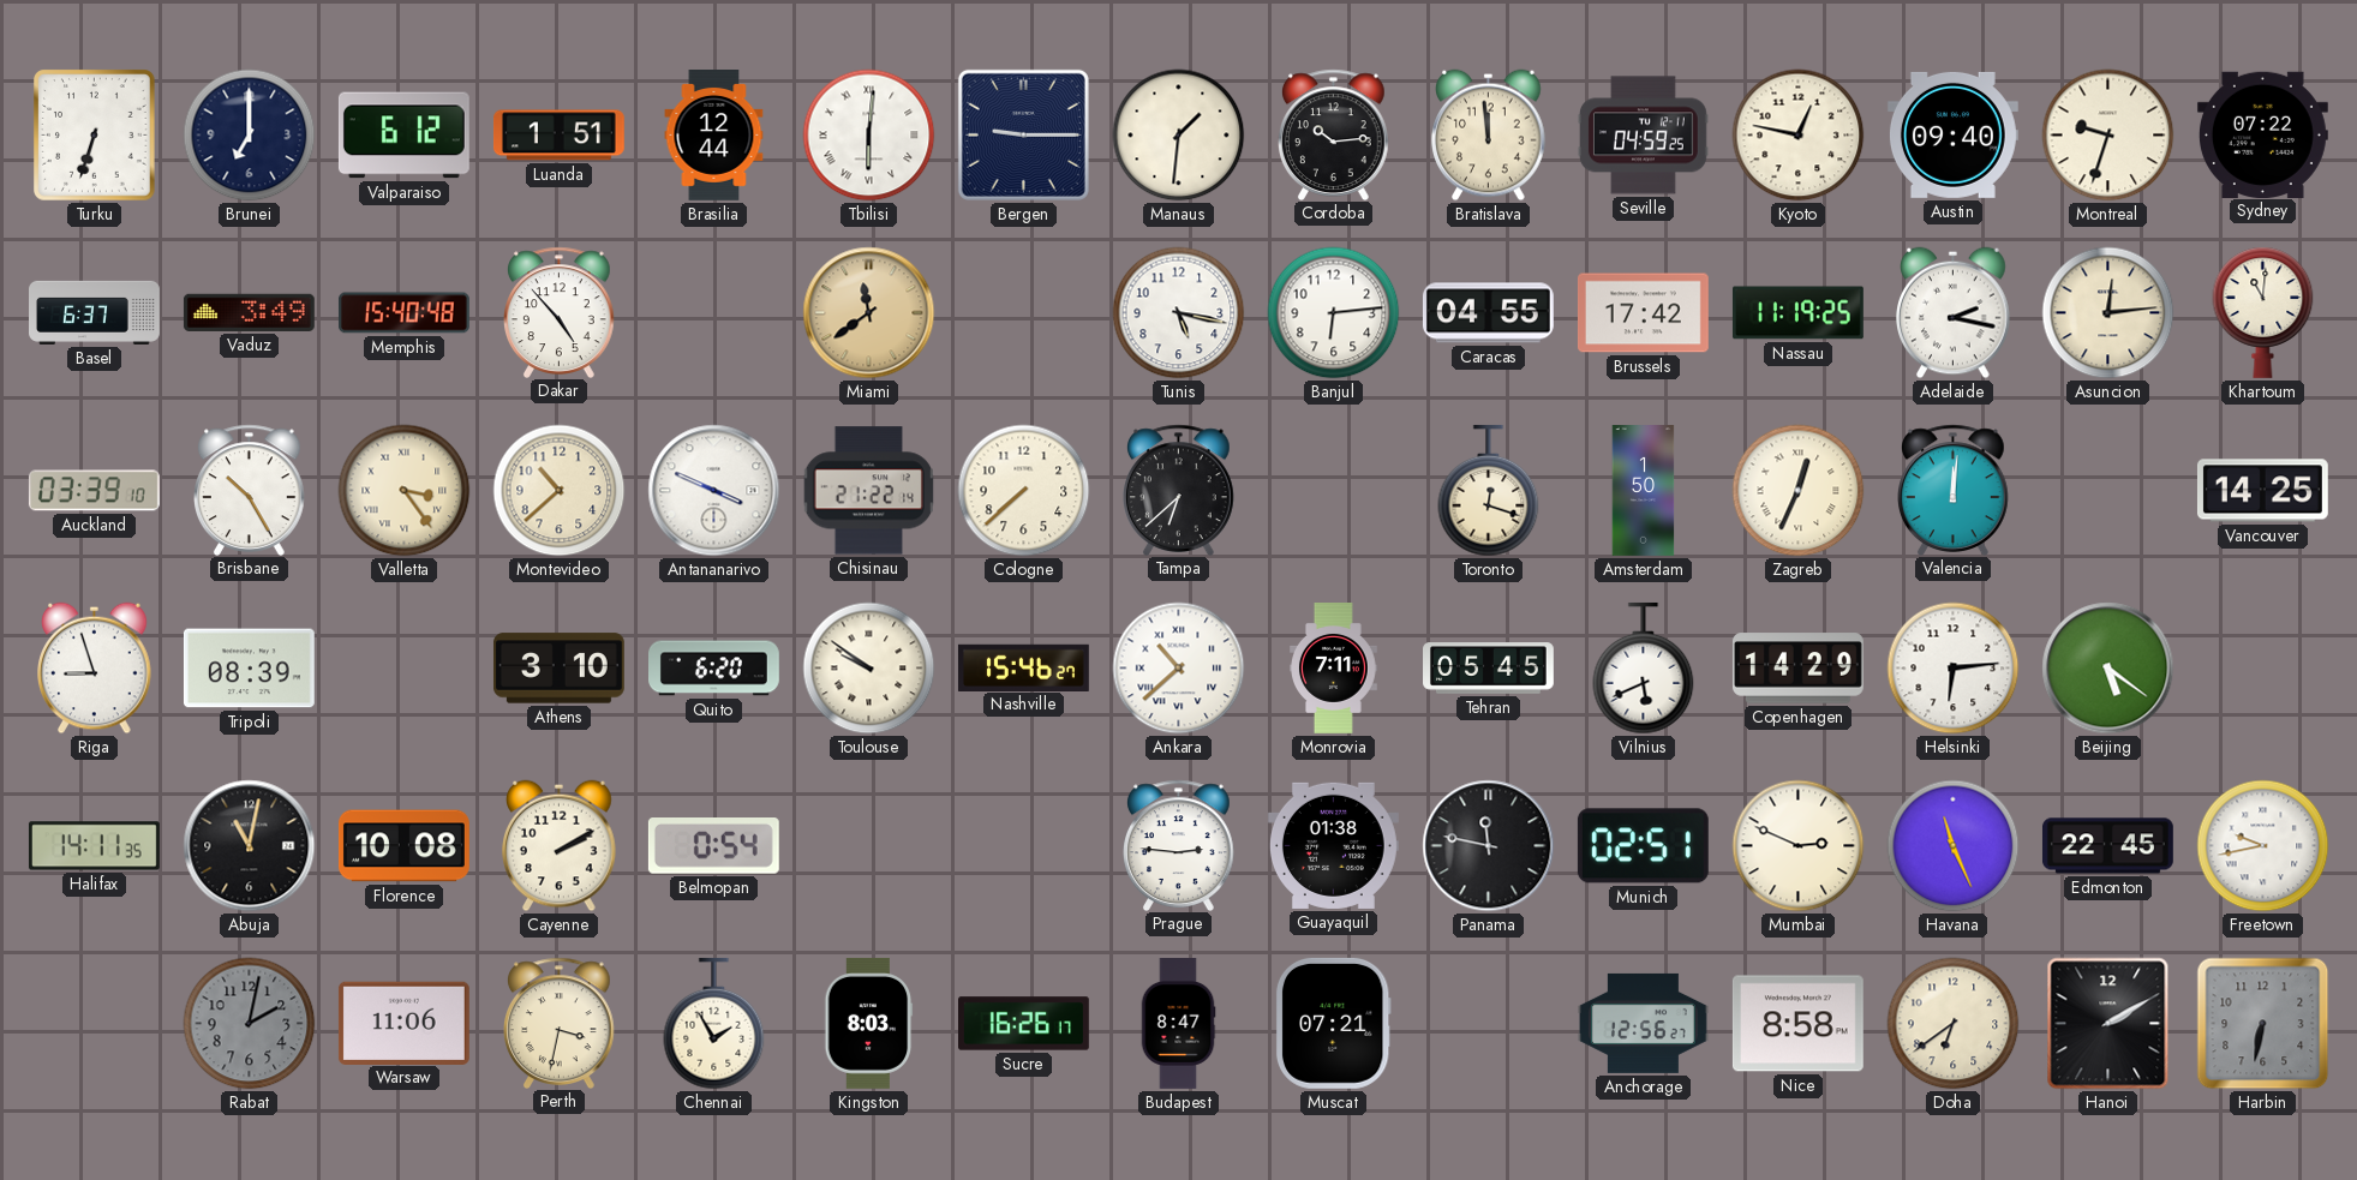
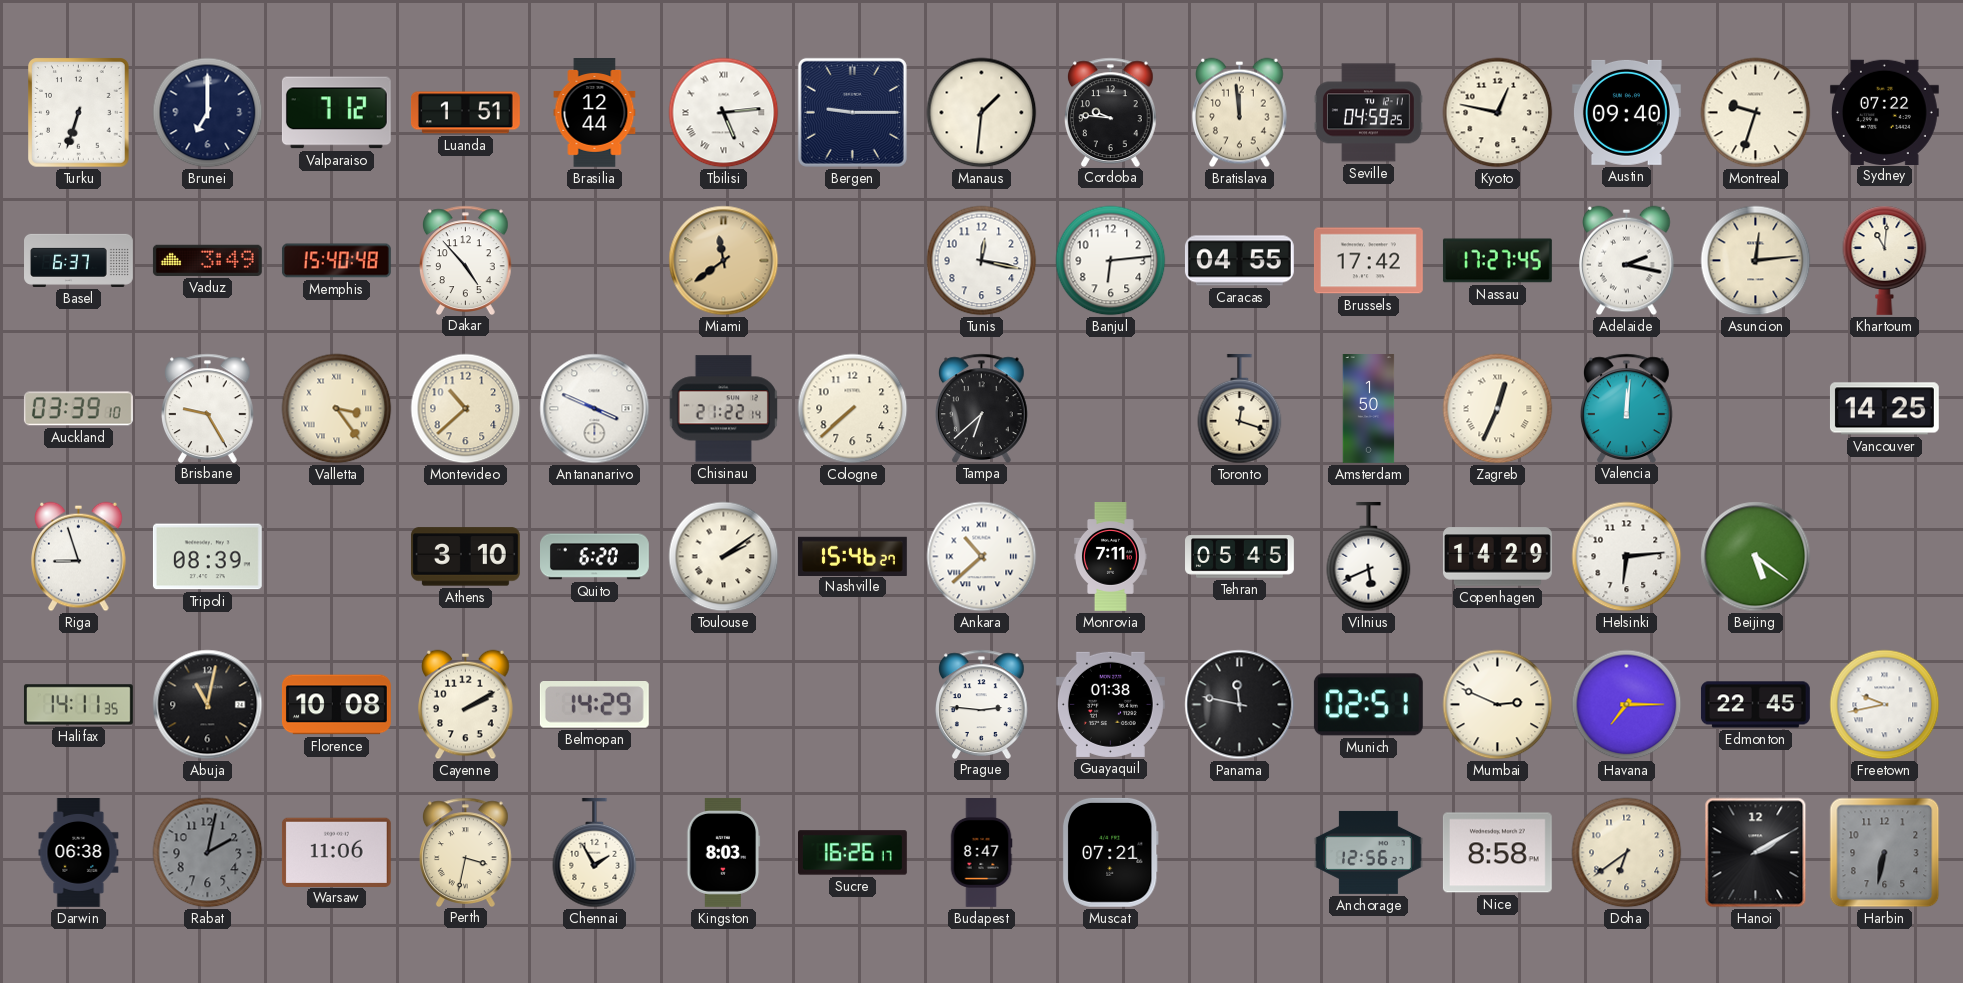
Valparaiso: 6:12 -> 7:12
Tbilisi: 6:01 -> 5:14
Cordoba: 10:14 -> 9:46
Tunis: 5:17 -> 12:17
Nassau: 11:19 -> 17:27
Brisbane: 10:25 -> 9:25
Toulouse: 9:51 -> 2:09
Belmopan: 0:54 -> 14:29
Havana: 11:26 -> 7:15
Darwin: none -> 06:38
